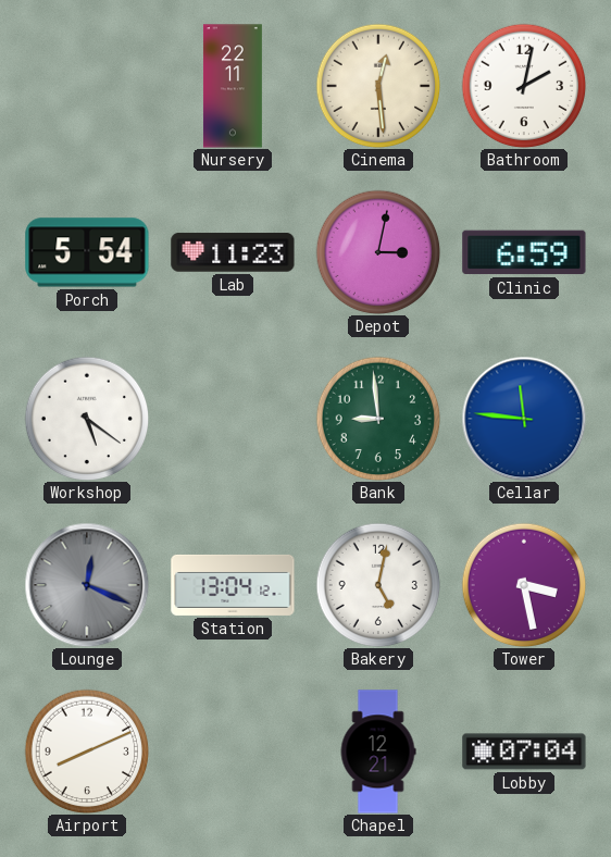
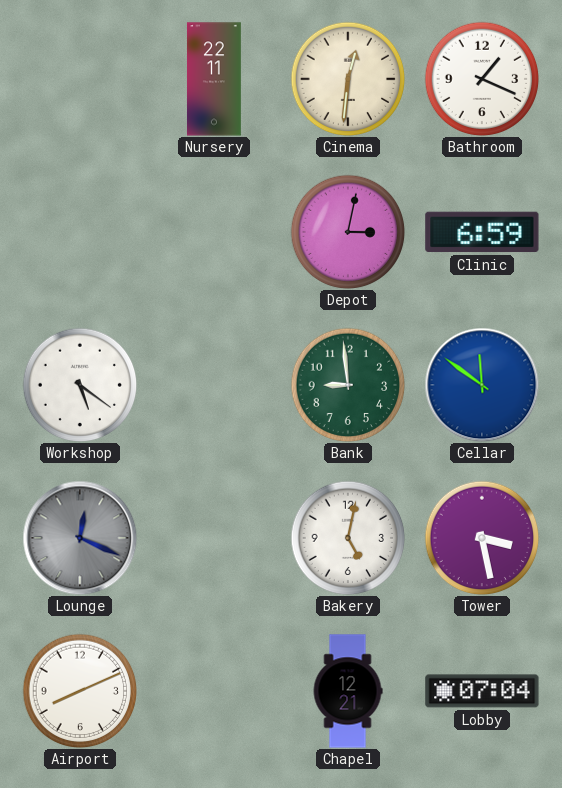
Cinema: 12:29 -> 12:31
Bathroom: 2:02 -> 1:19
Porch: 5:54 -> none
Lab: 11:23 -> none
Cellar: 11:46 -> 11:51
Station: 13:04 -> none
